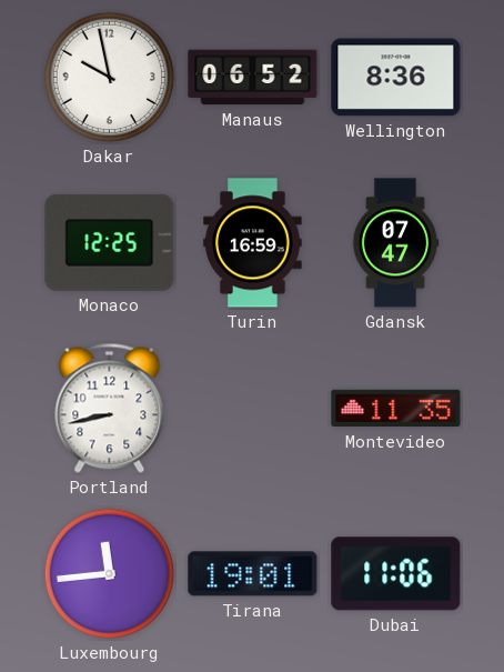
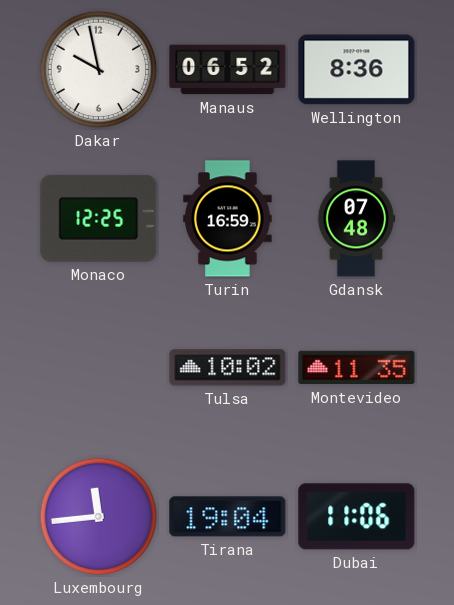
Gdansk: 07:47 -> 07:48
Portland: 8:43 -> none
Tulsa: none -> 10:02
Tirana: 19:01 -> 19:04
